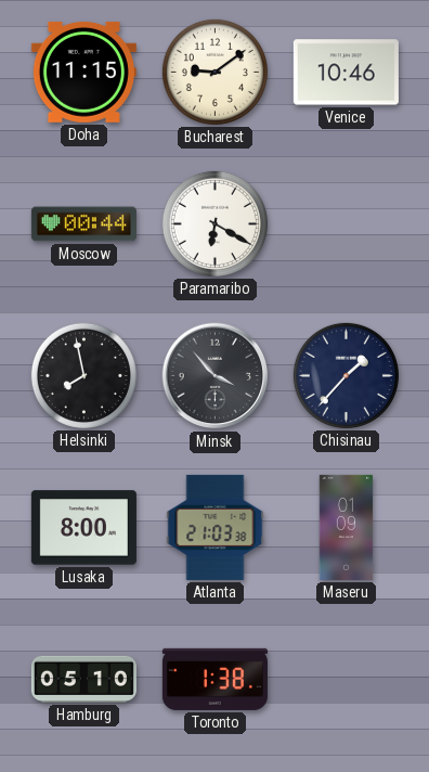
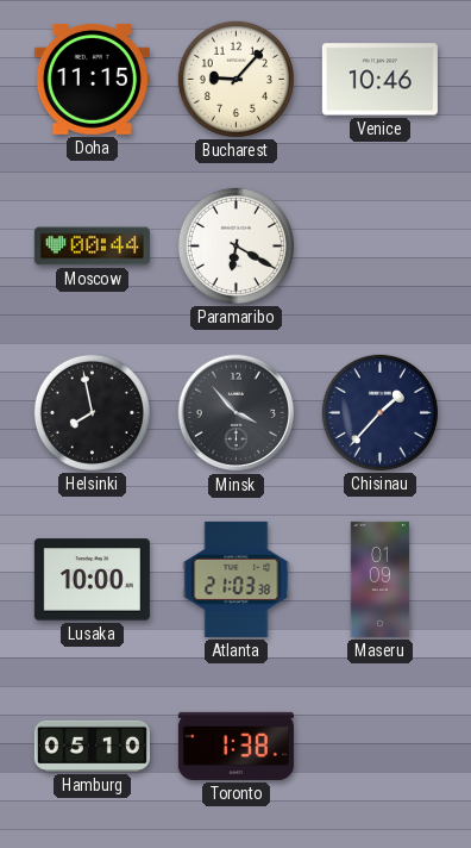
Bucharest: 9:09 -> 9:07
Lusaka: 8:00 -> 10:00
